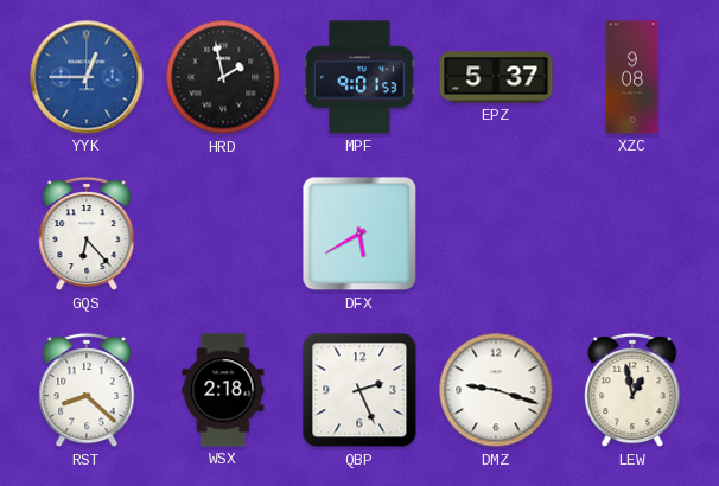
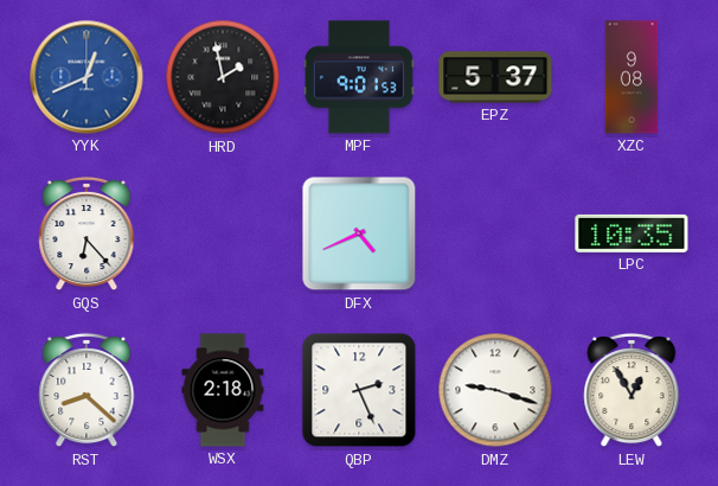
YYK: 12:45 -> 12:41
DFX: 5:40 -> 4:41
LPC: none -> 10:35
LEW: 12:58 -> 12:55
